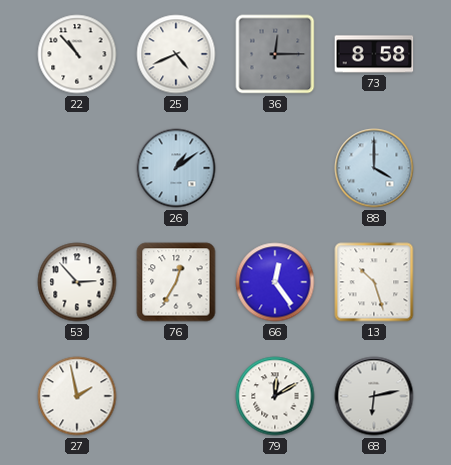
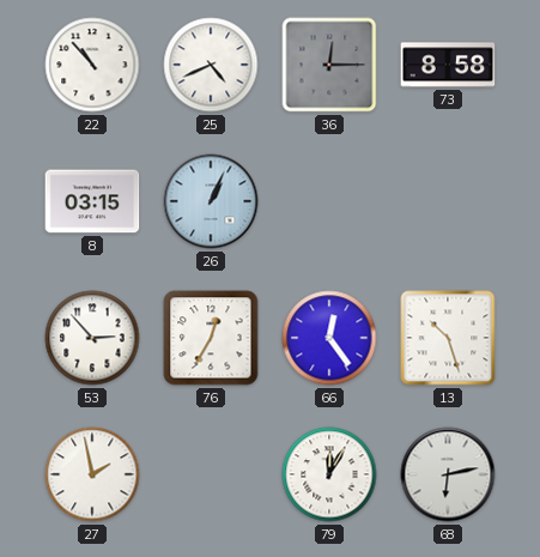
8: none -> 03:15
26: 1:09 -> 1:04
88: 4:00 -> none
79: 12:10 -> 12:05
